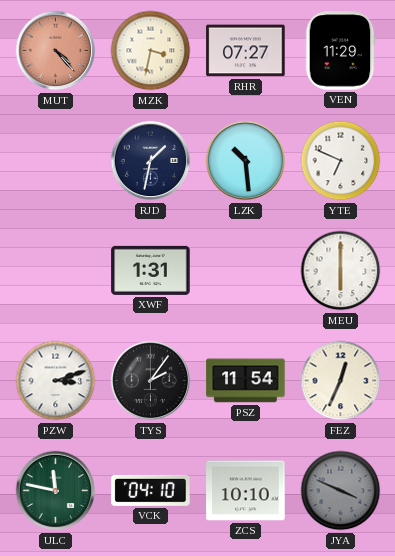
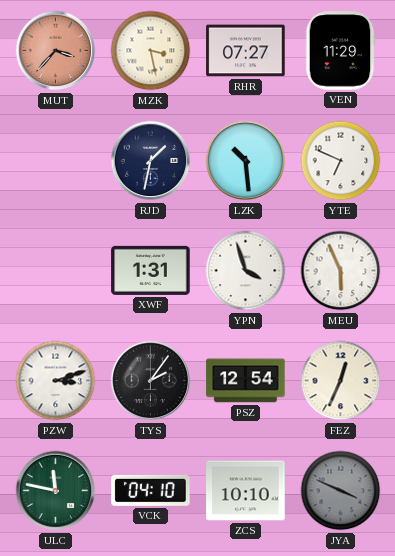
MUT: 4:23 -> 3:37
MZK: 3:32 -> 3:28
YPN: none -> 3:57
MEU: 6:00 -> 5:56
PSZ: 11:54 -> 12:54
